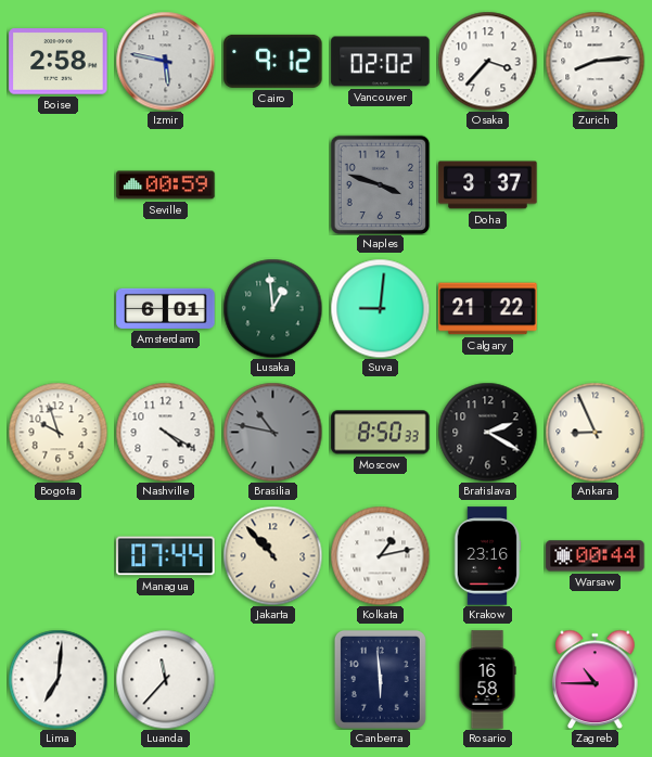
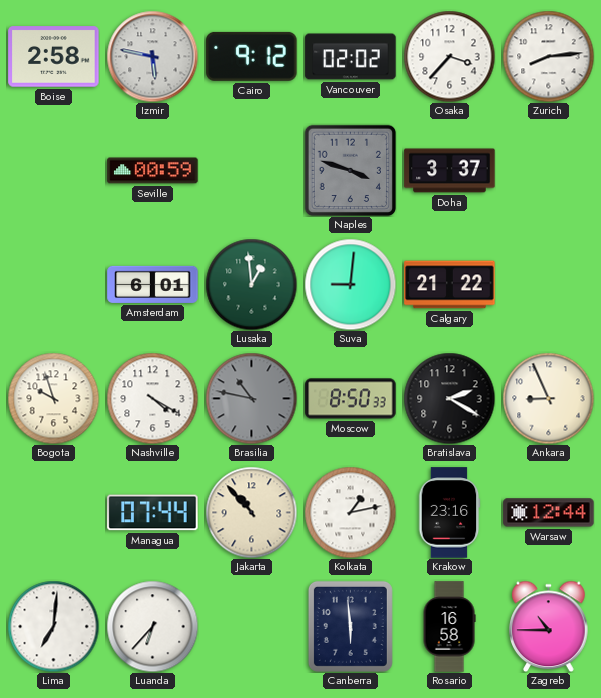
Warsaw: 00:44 -> 12:44
Luanda: 11:37 -> 6:37
